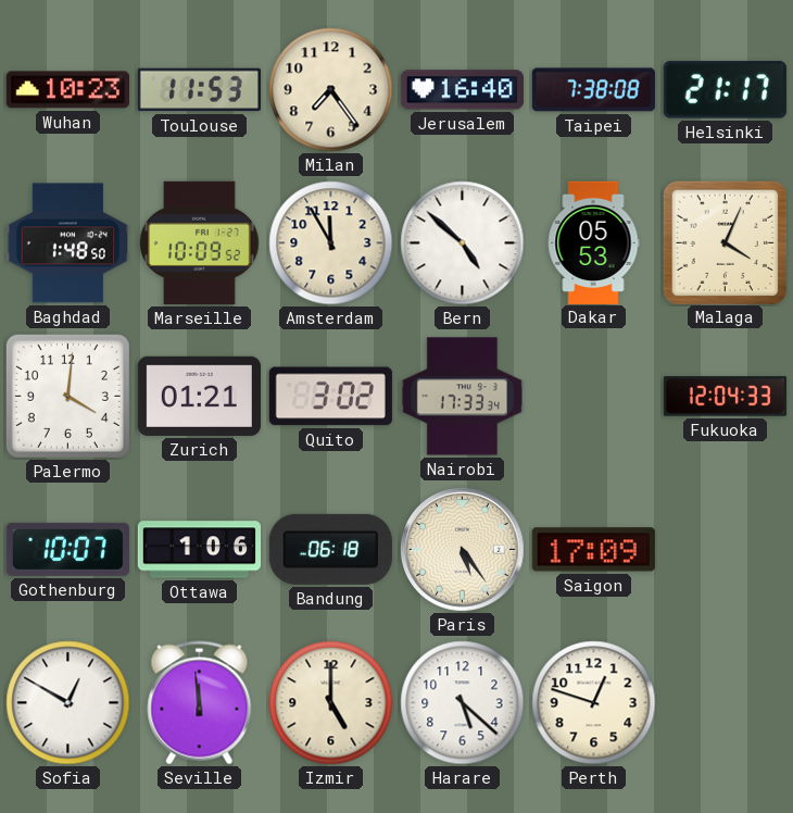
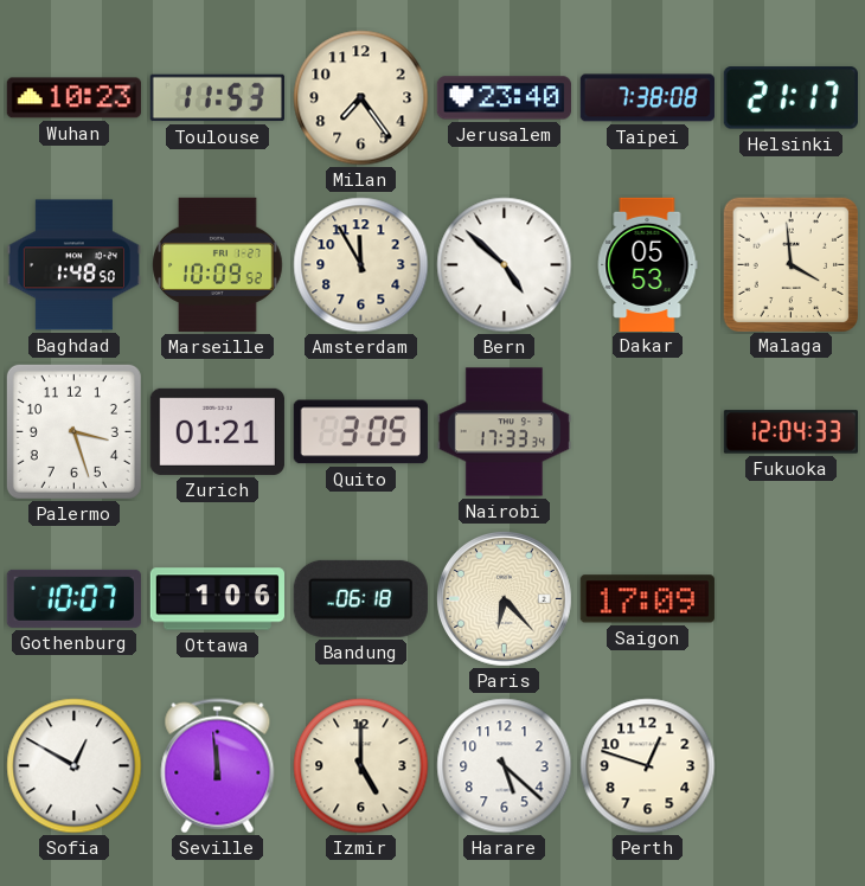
Jerusalem: 16:40 -> 23:40
Malaga: 4:04 -> 3:59
Palermo: 4:01 -> 3:27
Quito: 3:02 -> 3:05
Paris: 5:24 -> 6:23
